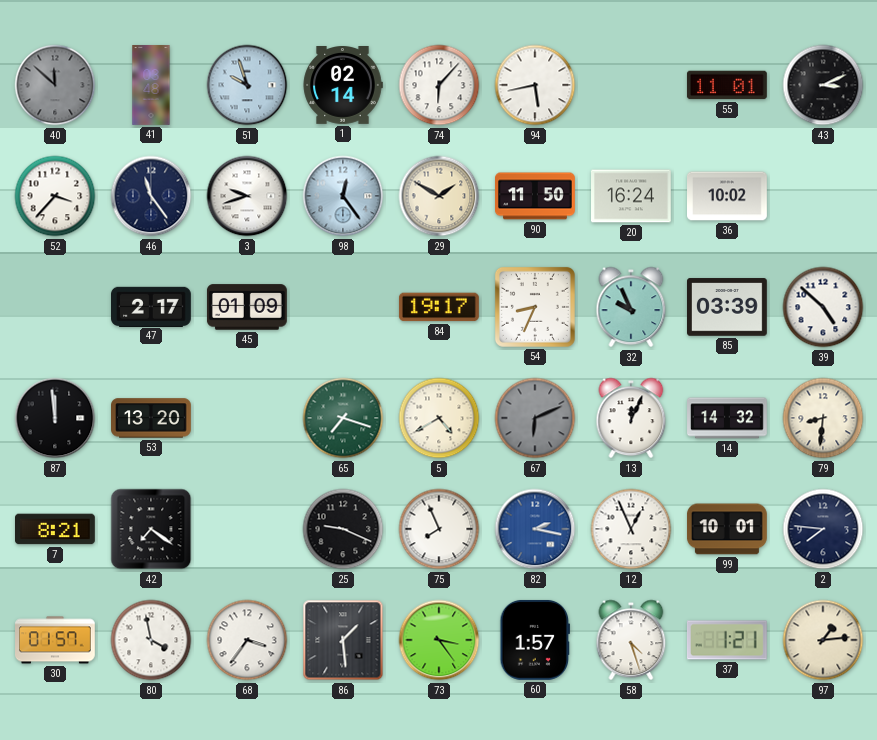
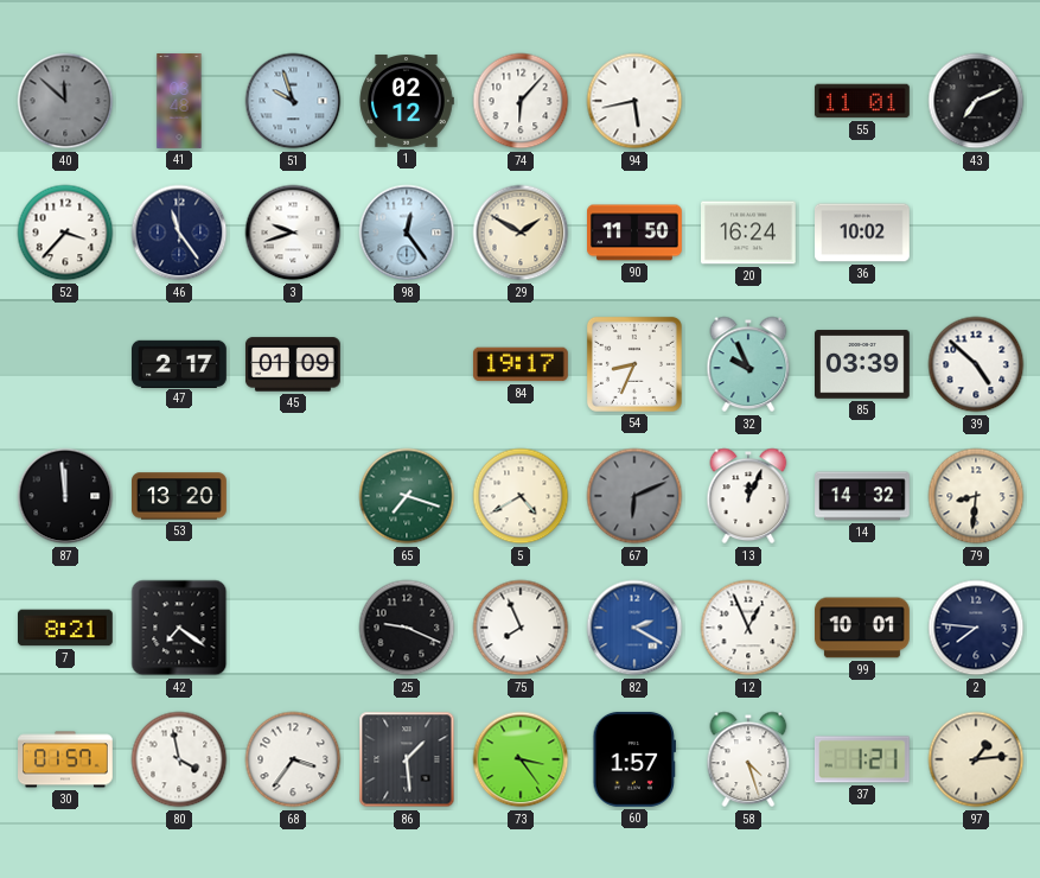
1: 02:14 -> 02:12
43: 3:11 -> 7:11
82: 2:17 -> 2:20
